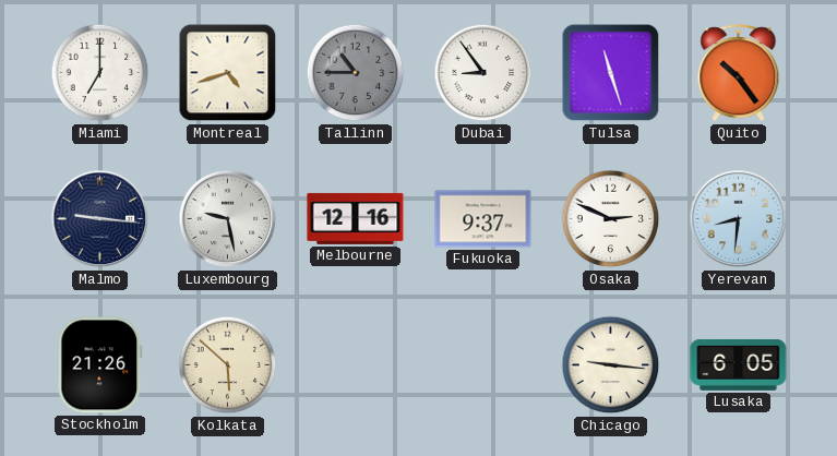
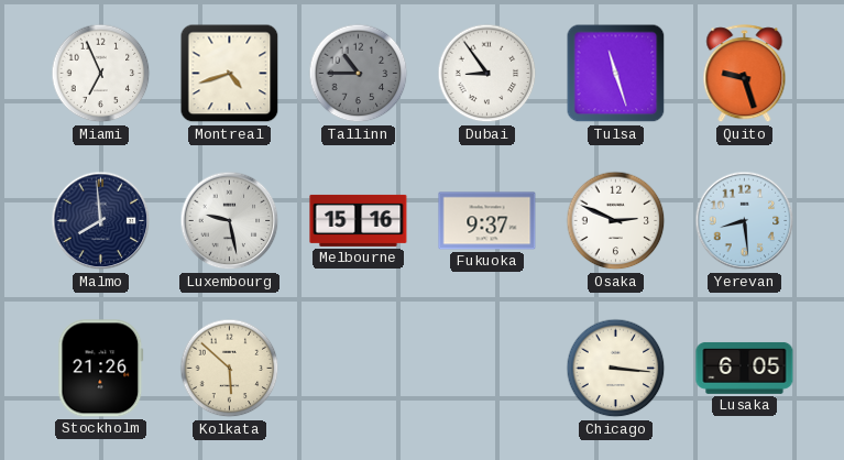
Miami: 7:00 -> 6:56
Quito: 10:24 -> 9:27
Malmo: 9:16 -> 7:59
Melbourne: 12:16 -> 15:16
Yerevan: 8:31 -> 8:29
Chicago: 9:16 -> 3:16
